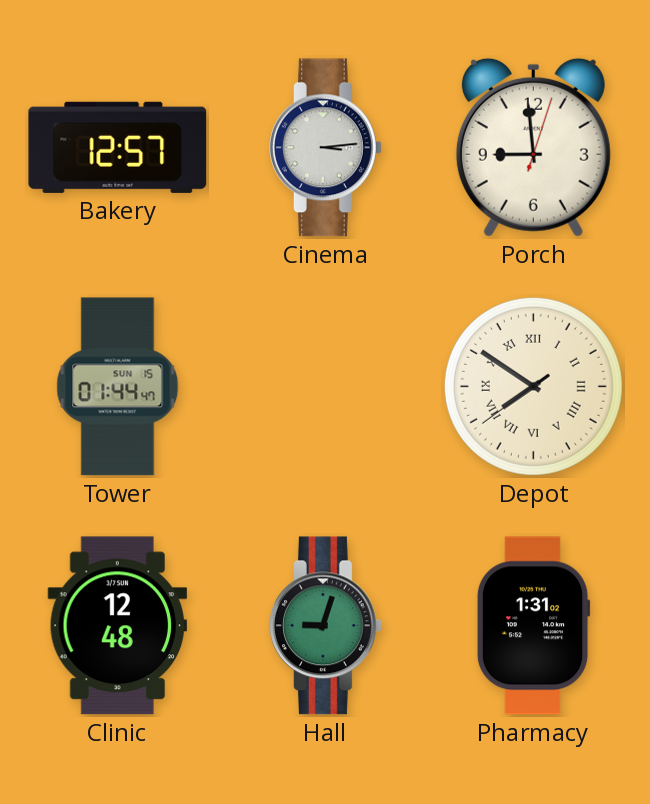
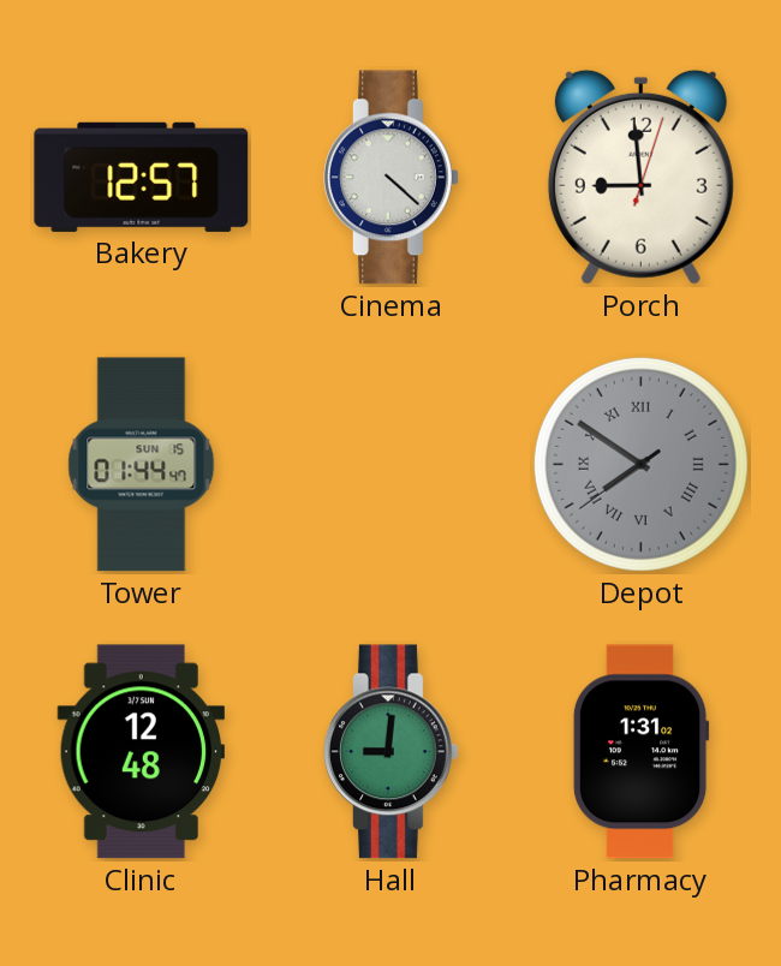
Cinema: 3:14 -> 4:22
Depot dial: cream -> grey
Hall: 9:03 -> 9:01
